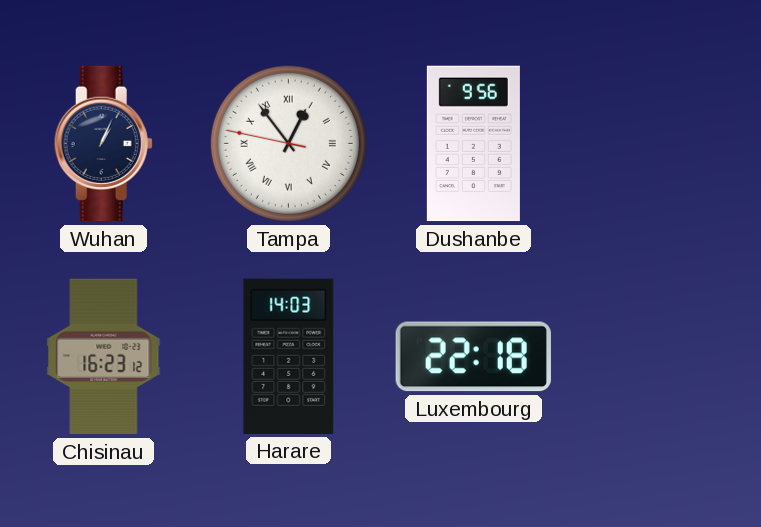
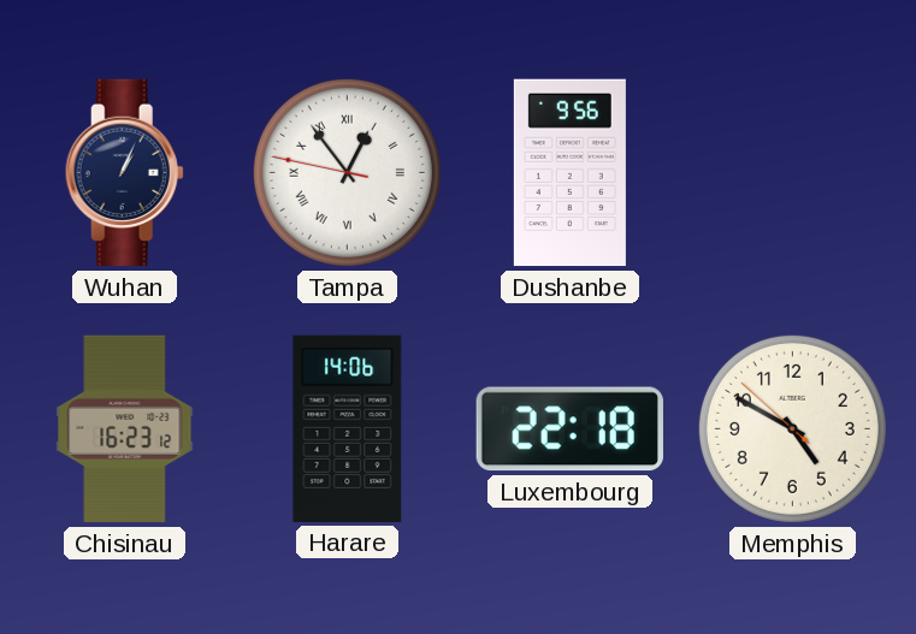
Harare: 14:03 -> 14:06
Memphis: none -> 4:49
